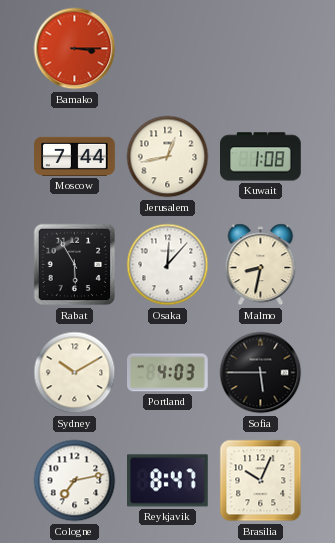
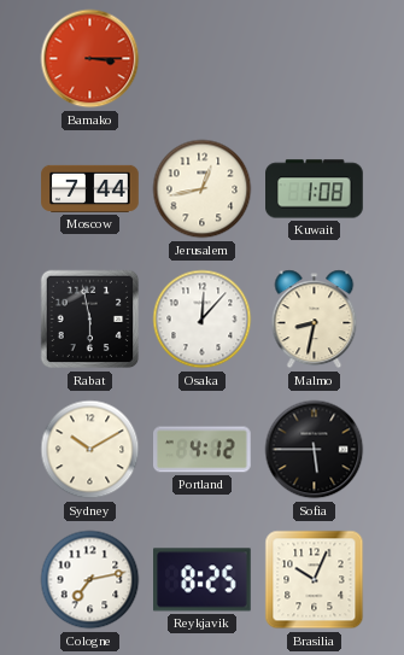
Rabat: 5:55 -> 5:58
Portland: 4:03 -> 4:12
Reykjavik: 8:47 -> 8:25
